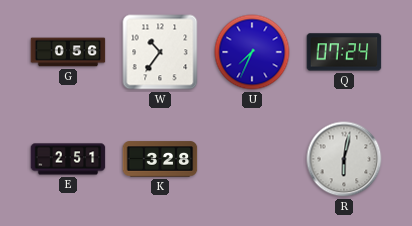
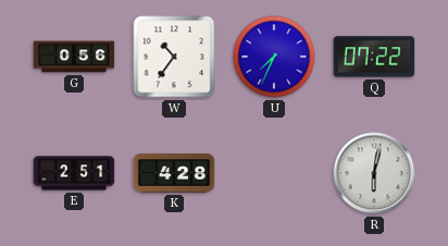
Q: 07:24 -> 07:22
K: 3:28 -> 4:28
